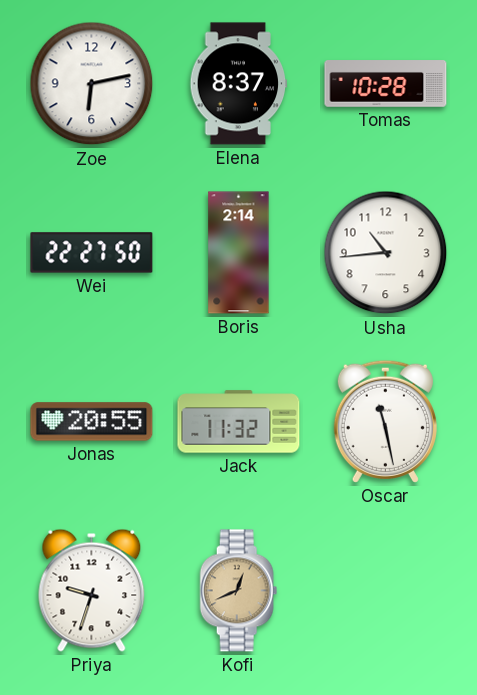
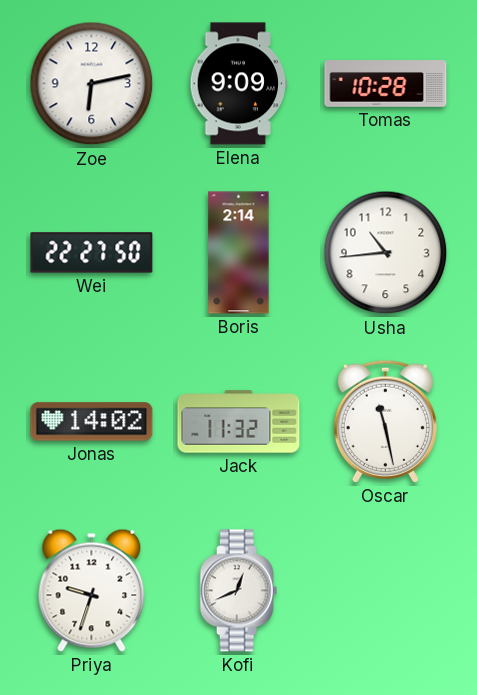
Elena: 8:37 -> 9:09
Jonas: 20:55 -> 14:02
Kofi dial: champagne -> white
